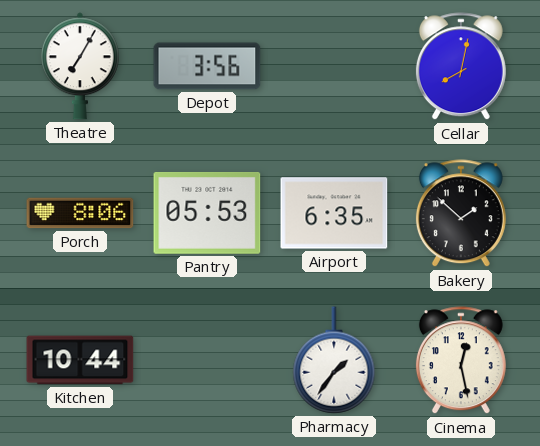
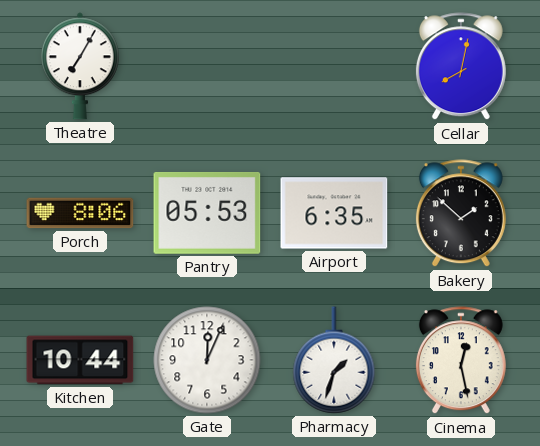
Depot: 3:56 -> none
Gate: none -> 12:04
Pharmacy: 1:36 -> 1:33
